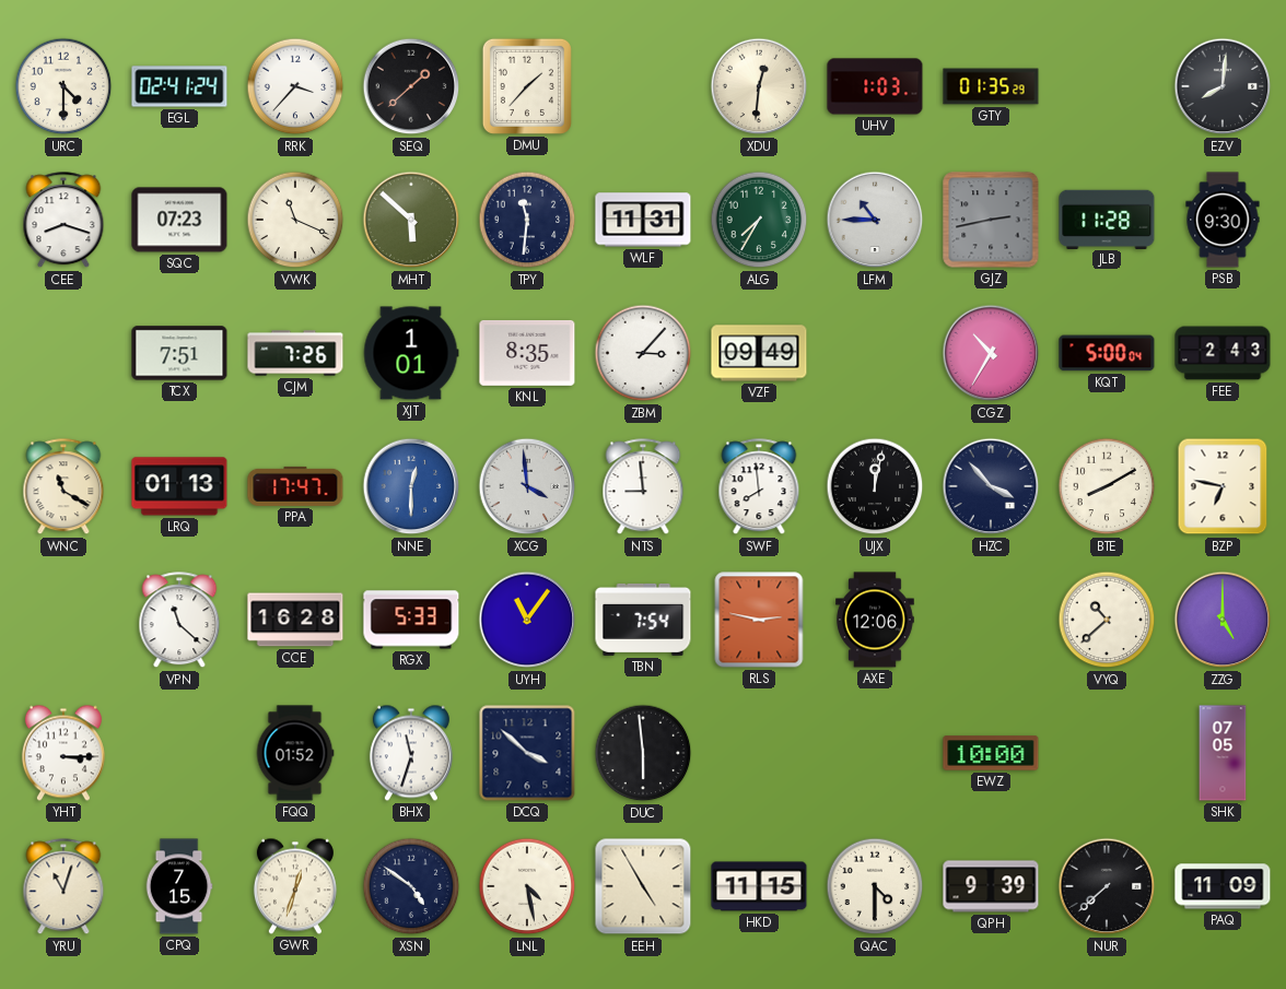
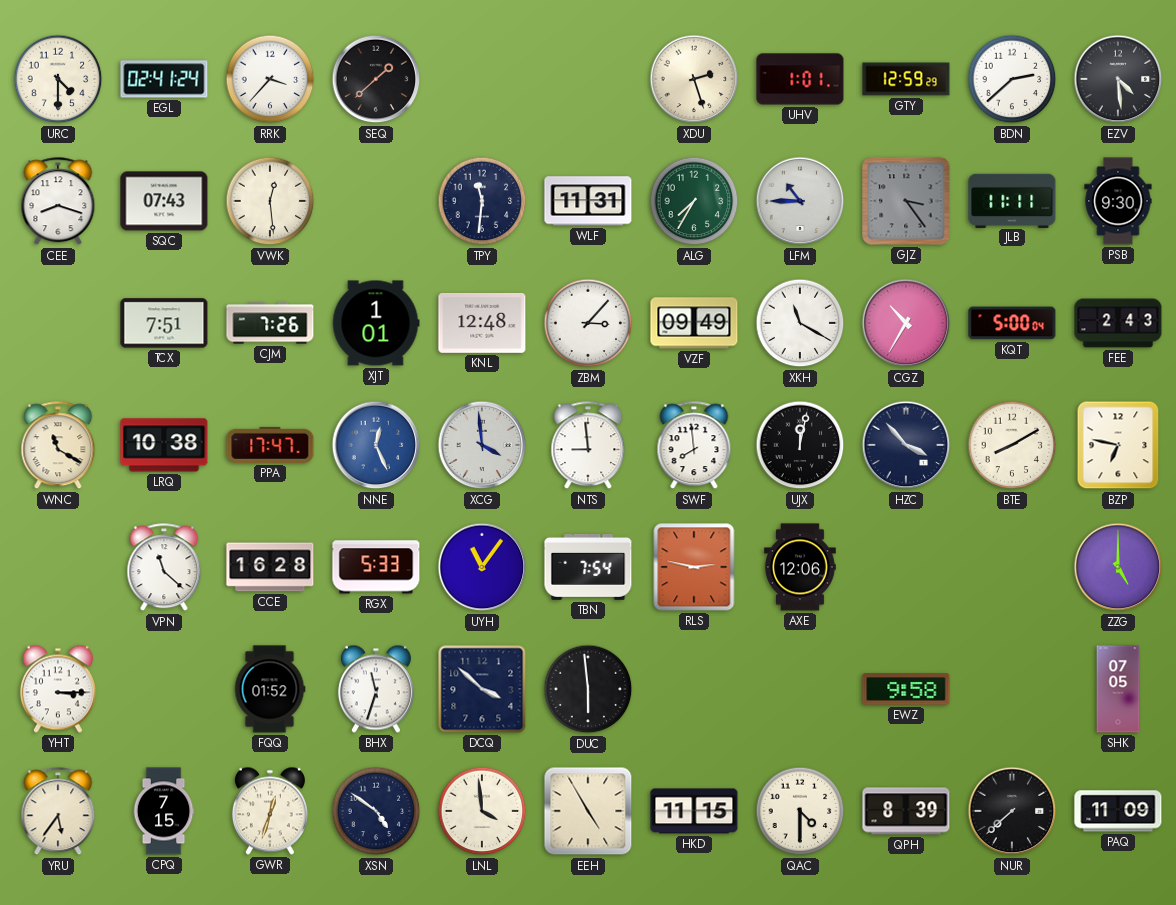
DMU: 1:37 -> none
XDU: 12:31 -> 2:27
UHV: 1:03 -> 1:01
GTY: 01:35 -> 12:59
BDN: none -> 2:38
EZV: 8:01 -> 4:29
SQC: 07:23 -> 07:43
VWK: 11:19 -> 12:29
MHT: 5:52 -> none
GJZ: 2:43 -> 3:24
JLB: 11:28 -> 11:11
KNL: 8:35 -> 12:48
XKH: none -> 11:20
LRQ: 01:13 -> 10:38
NNE: 12:30 -> 12:26
VYQ: 10:38 -> none
EWZ: 10:00 -> 9:58
YRU: 11:03 -> 5:36
LNL: 4:28 -> 3:59
QPH: 9:39 -> 8:39
